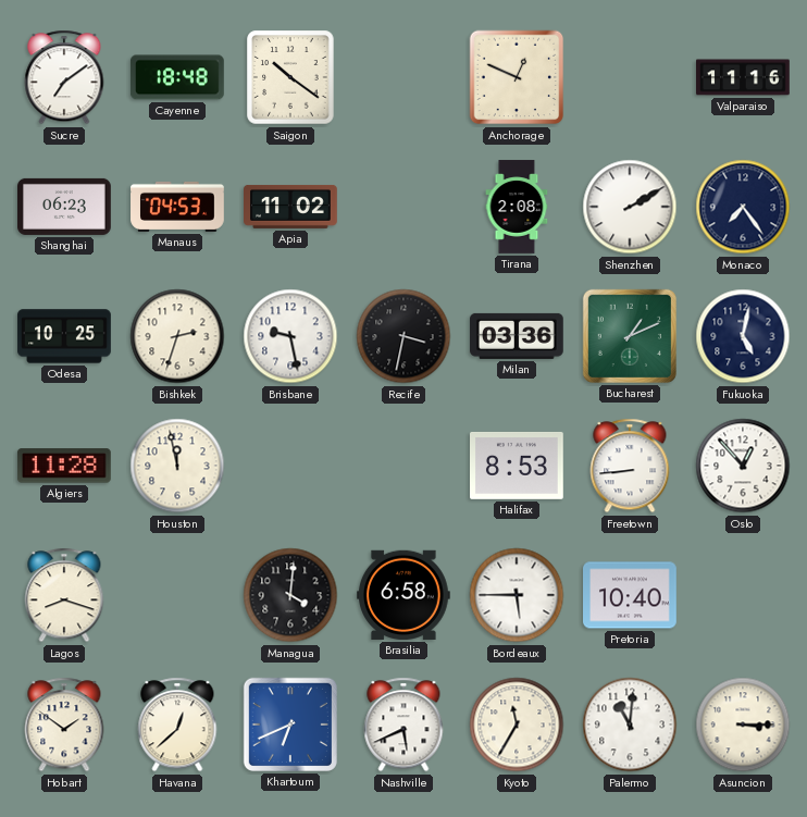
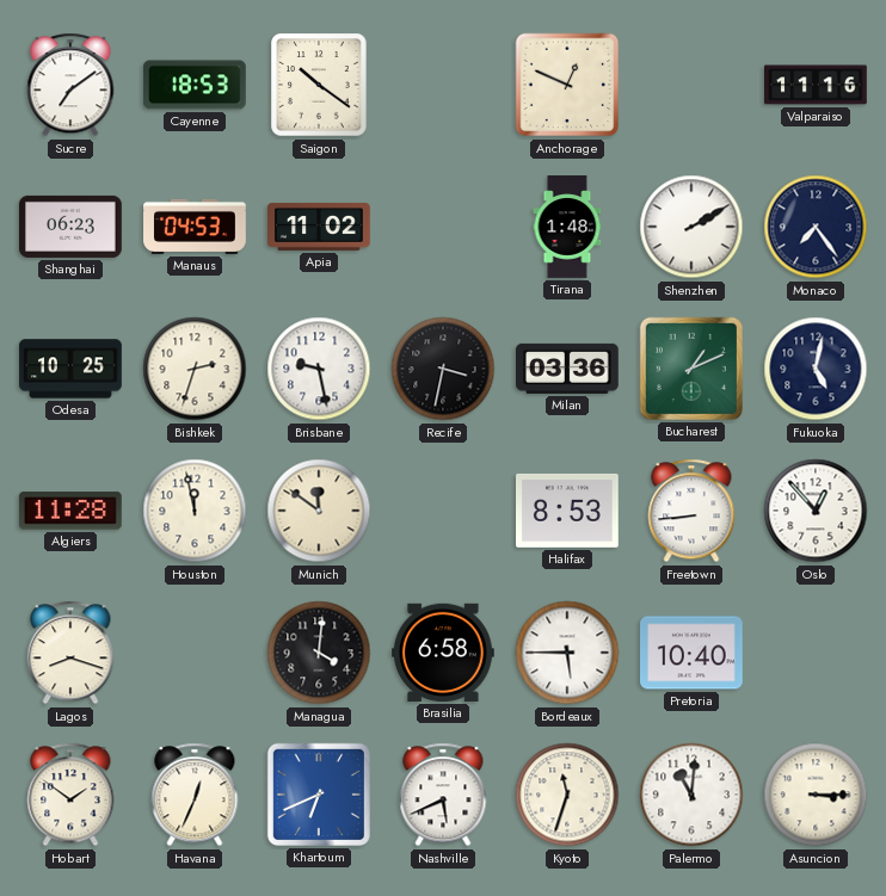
Cayenne: 18:48 -> 18:53
Tirana: 2:08 -> 1:48
Munich: none -> 11:51
Havana: 12:38 -> 12:34
Kyoto: 11:35 -> 11:33
